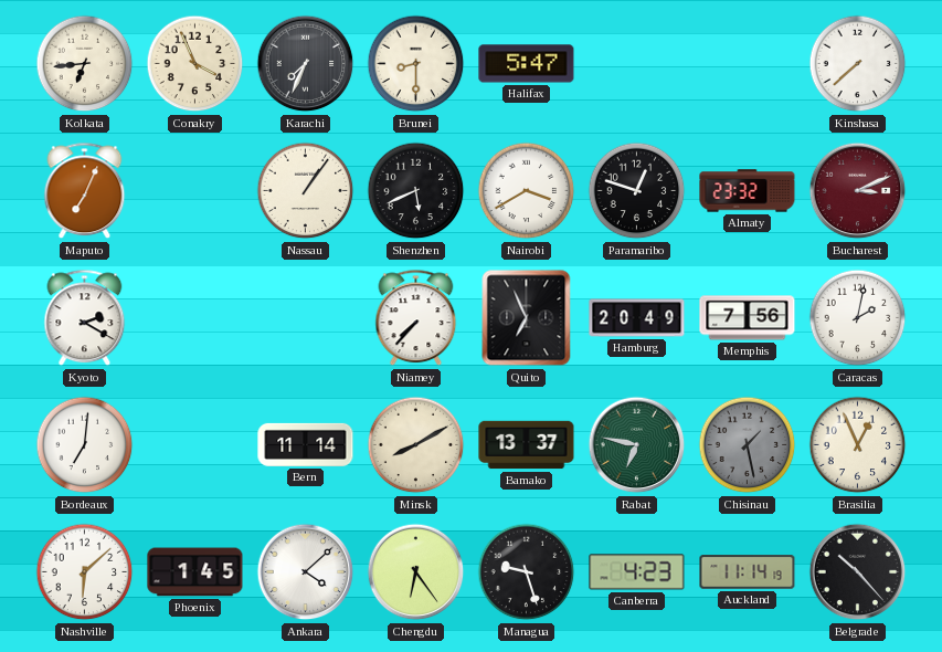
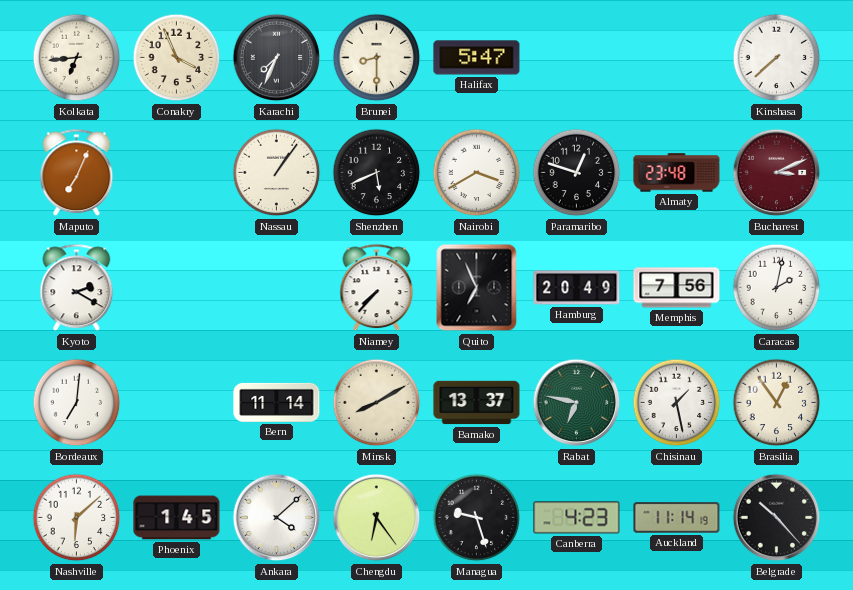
Almaty: 23:32 -> 23:48
Chisinau dial: grey -> white
Brasilia: 12:56 -> 12:54
